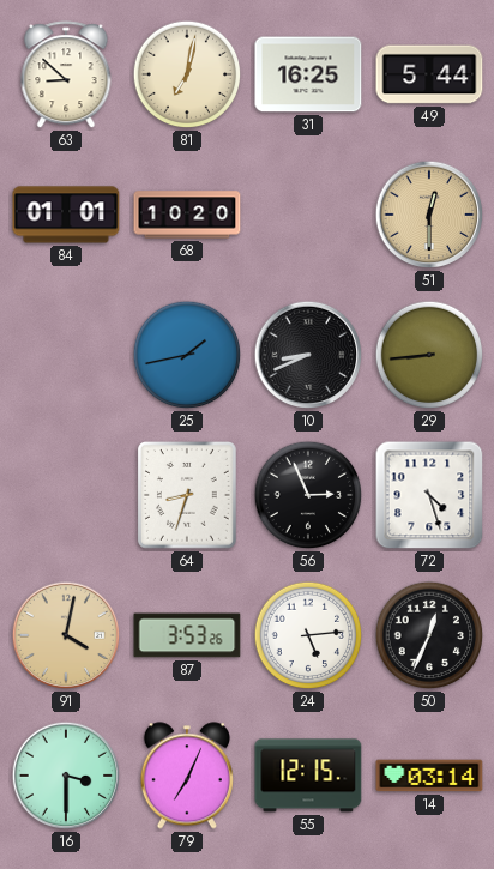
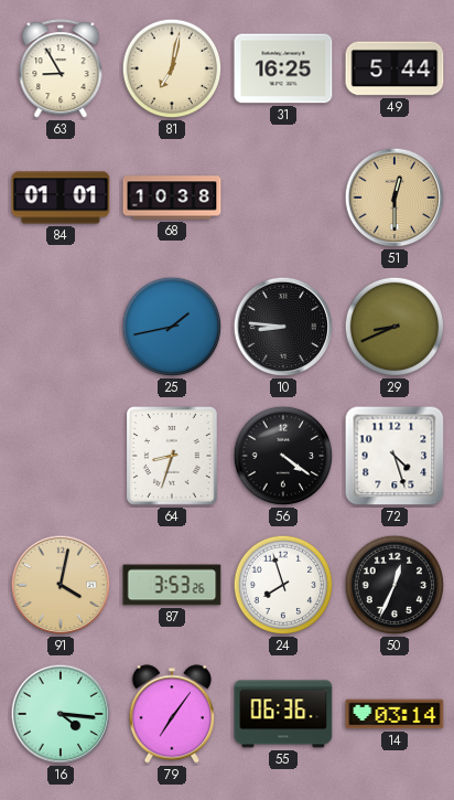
63: 8:52 -> 8:55
68: 10:20 -> 10:38
10: 8:41 -> 8:46
29: 8:44 -> 8:41
56: 2:56 -> 4:21
24: 5:14 -> 7:57
16: 3:30 -> 4:16
79: 7:04 -> 7:06
55: 12:15 -> 06:36
